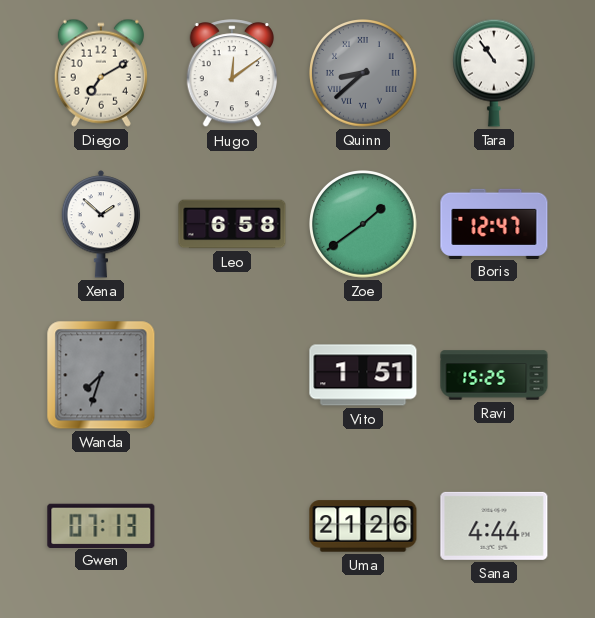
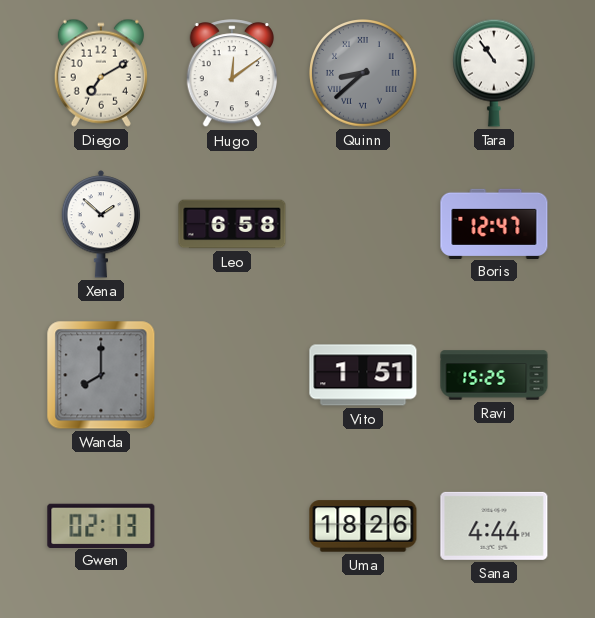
Zoe: 1:39 -> none
Wanda: 7:33 -> 8:00
Gwen: 07:13 -> 02:13
Uma: 21:26 -> 18:26
